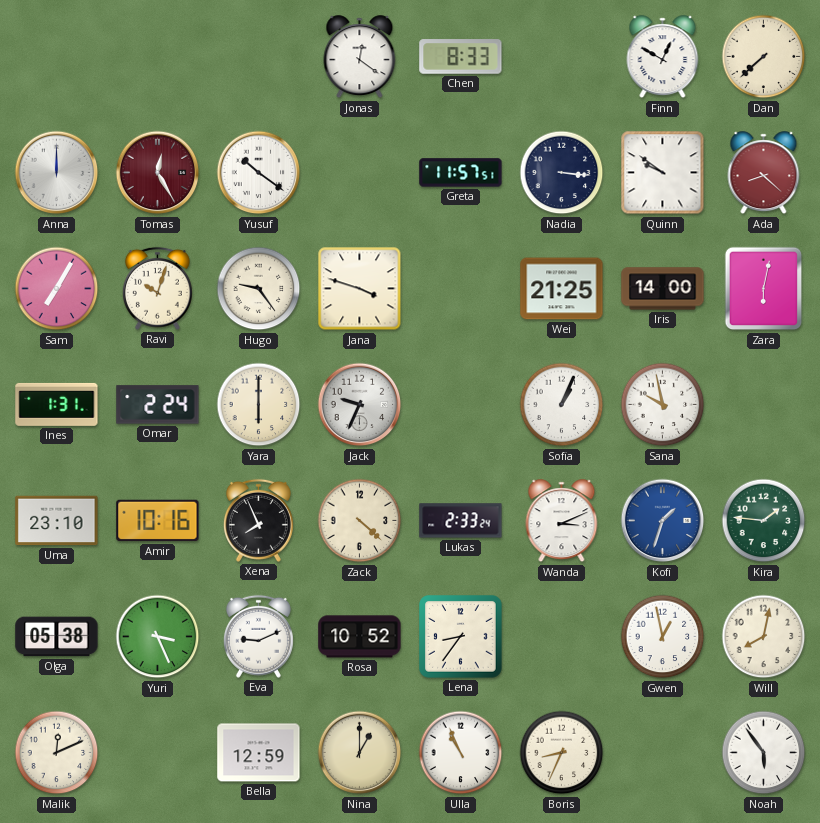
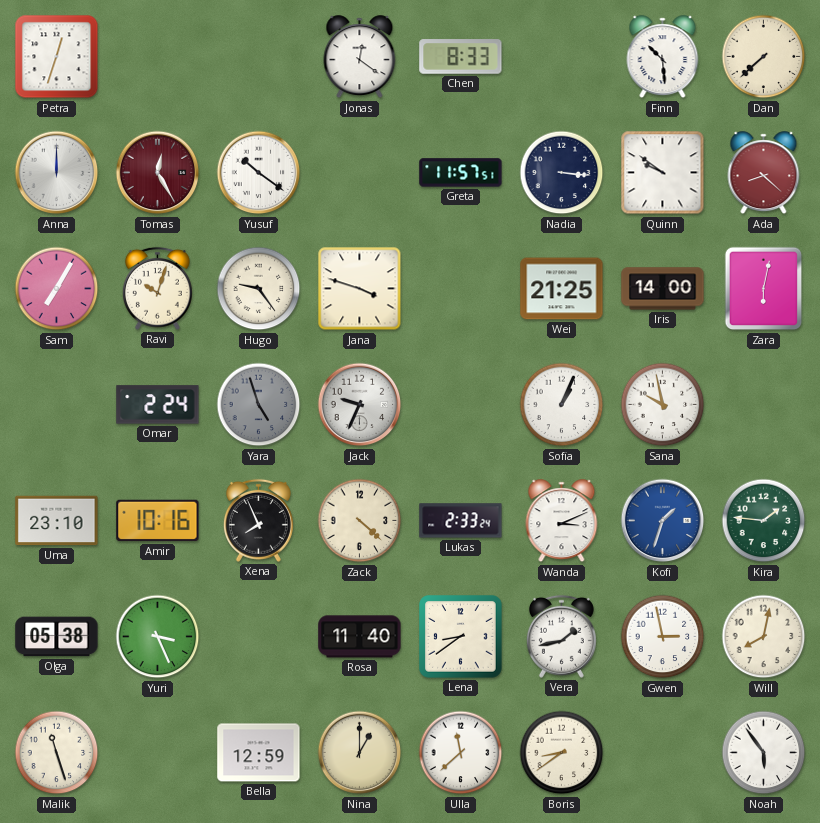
Petra: none -> 12:33
Finn: 12:50 -> 10:29
Ines: 1:31 -> none
Yara: 6:00 -> 4:57
Yara dial: cream -> grey
Eva: 9:11 -> none
Rosa: 10:52 -> 11:40
Lena: 8:36 -> 8:39
Vera: none -> 1:43
Gwen: 12:58 -> 2:58
Malik: 12:11 -> 11:27
Ulla: 10:56 -> 11:38
Boris: 8:34 -> 8:39
